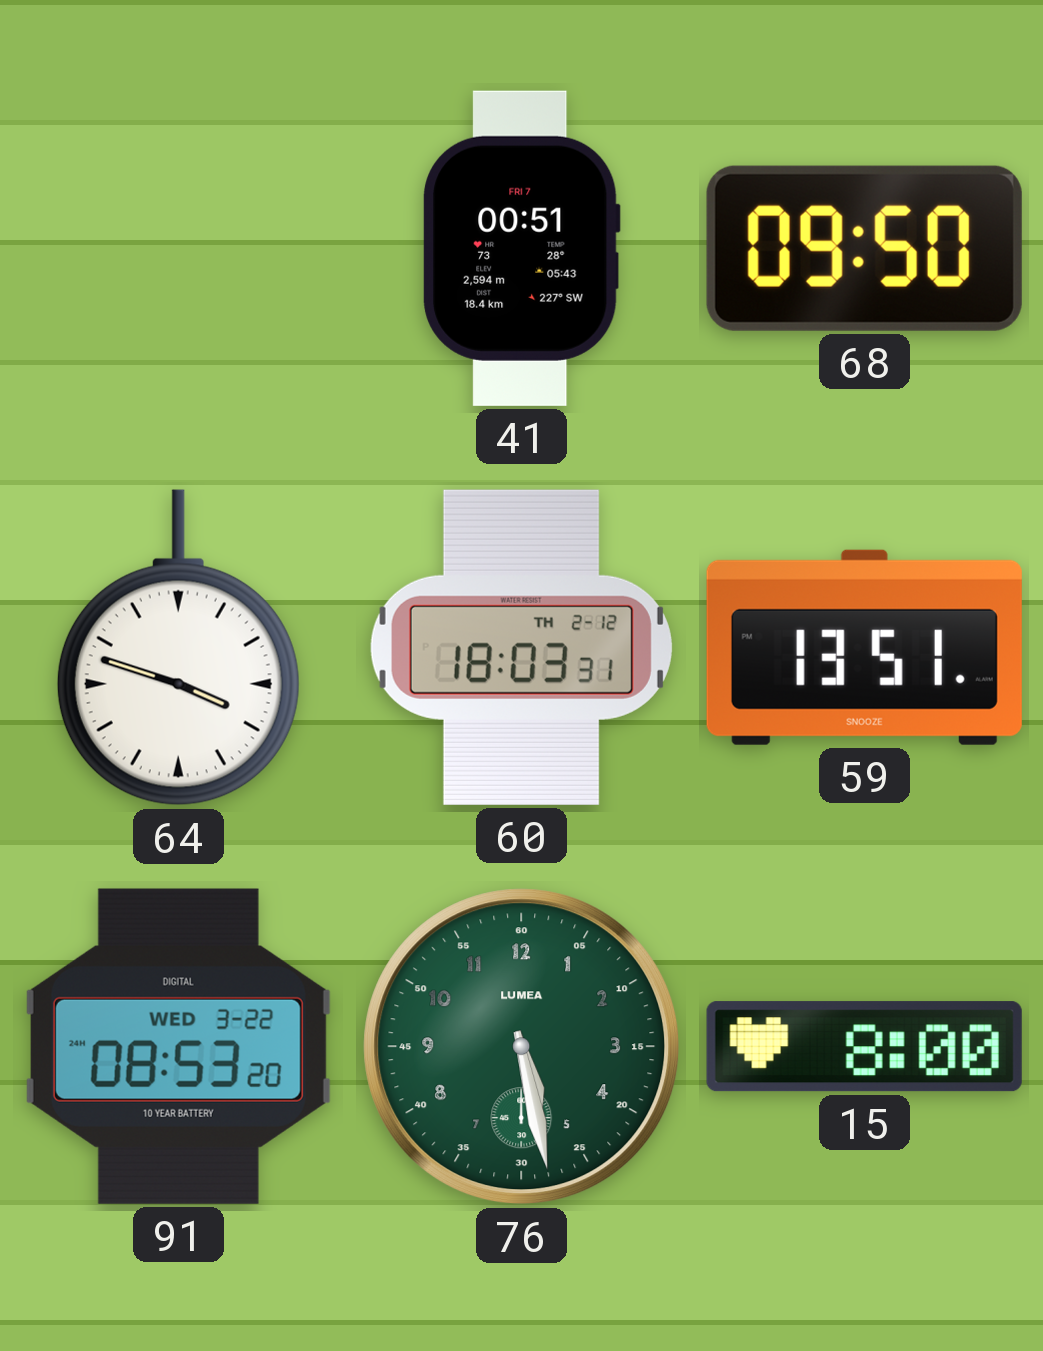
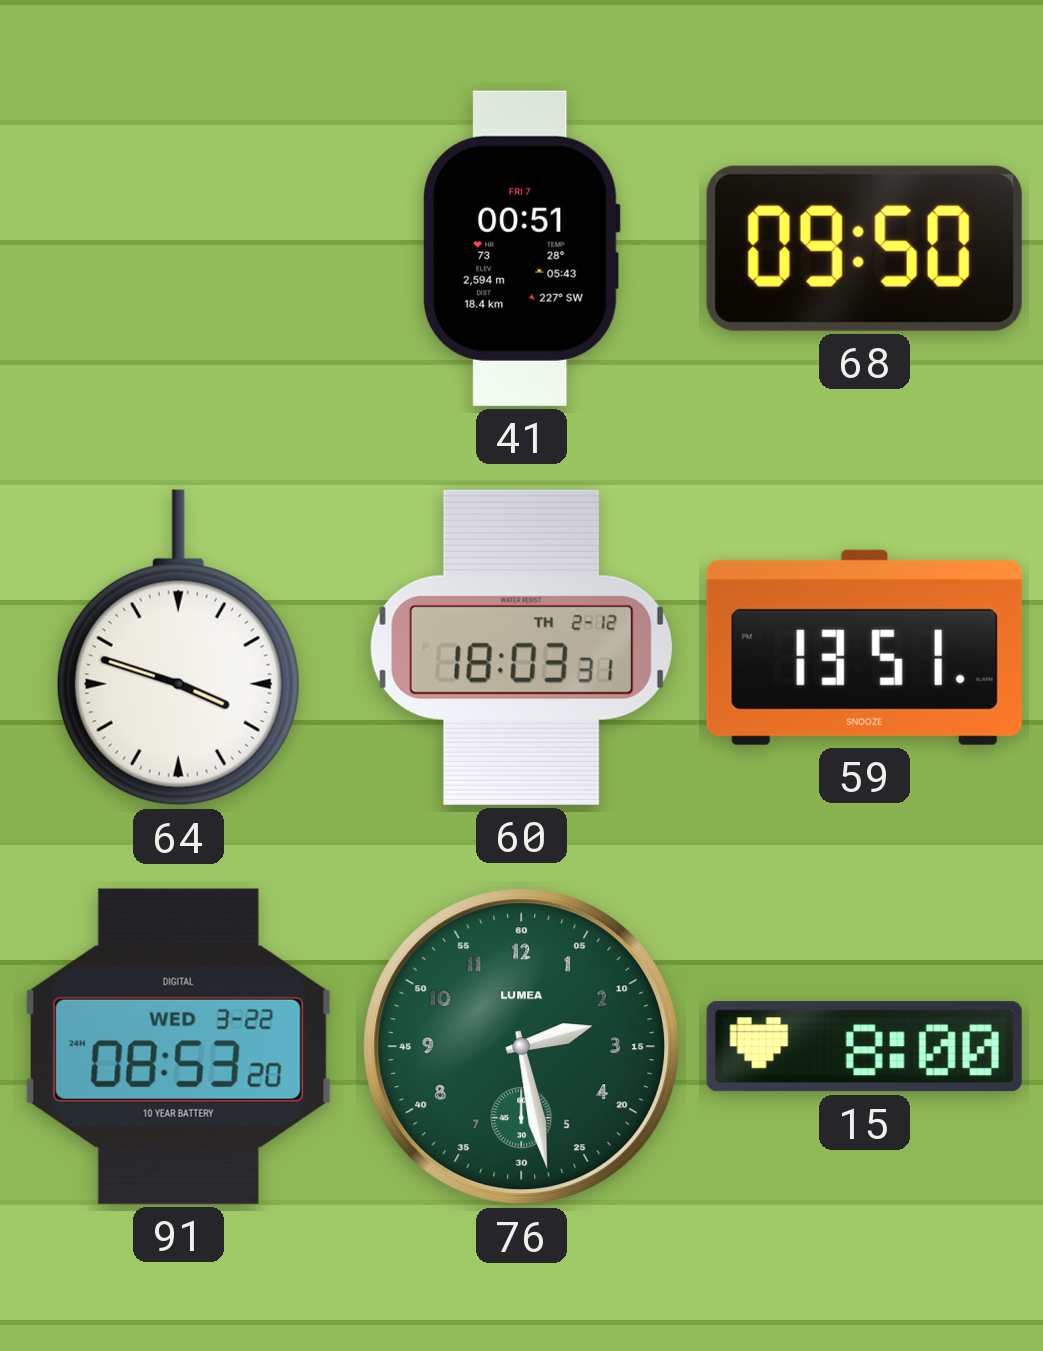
76: 5:28 -> 2:28
